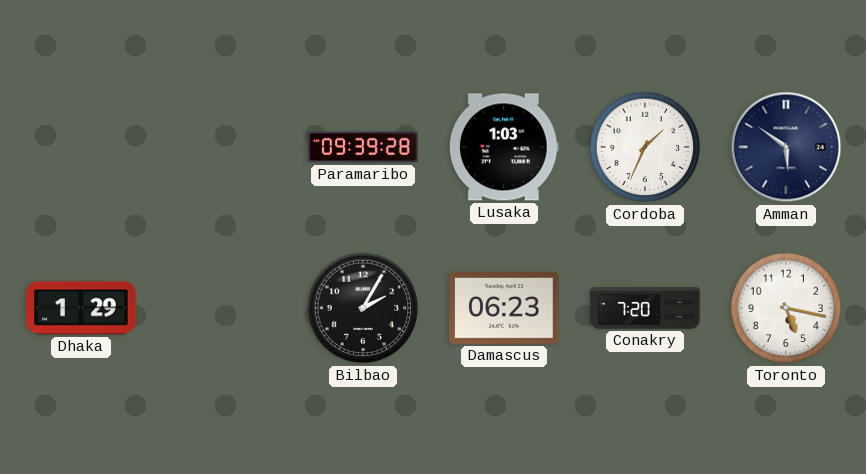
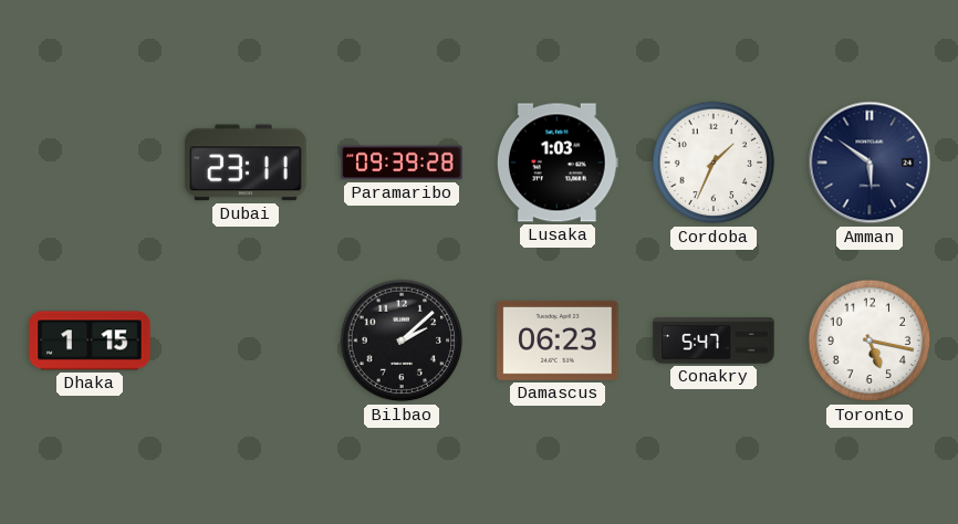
Dubai: none -> 23:11
Dhaka: 1:29 -> 1:15
Bilbao: 2:05 -> 2:08
Conakry: 7:20 -> 5:47
